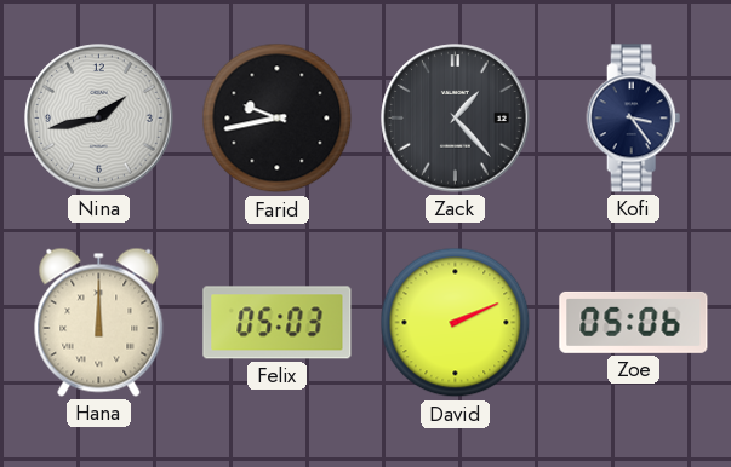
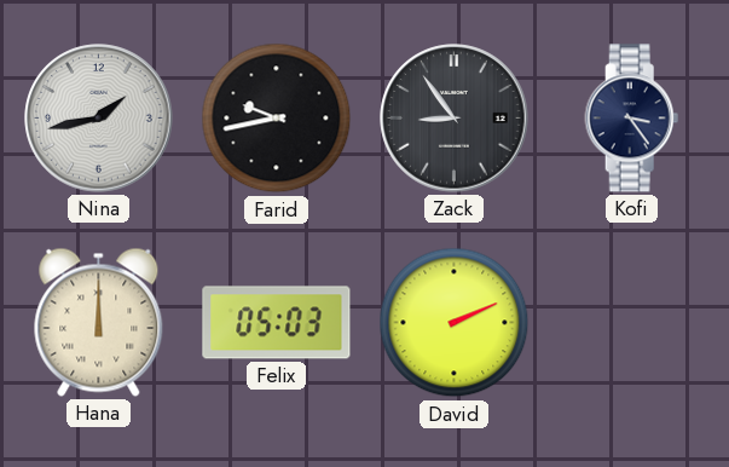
Zack: 1:23 -> 8:54
Zoe: 05:06 -> none
